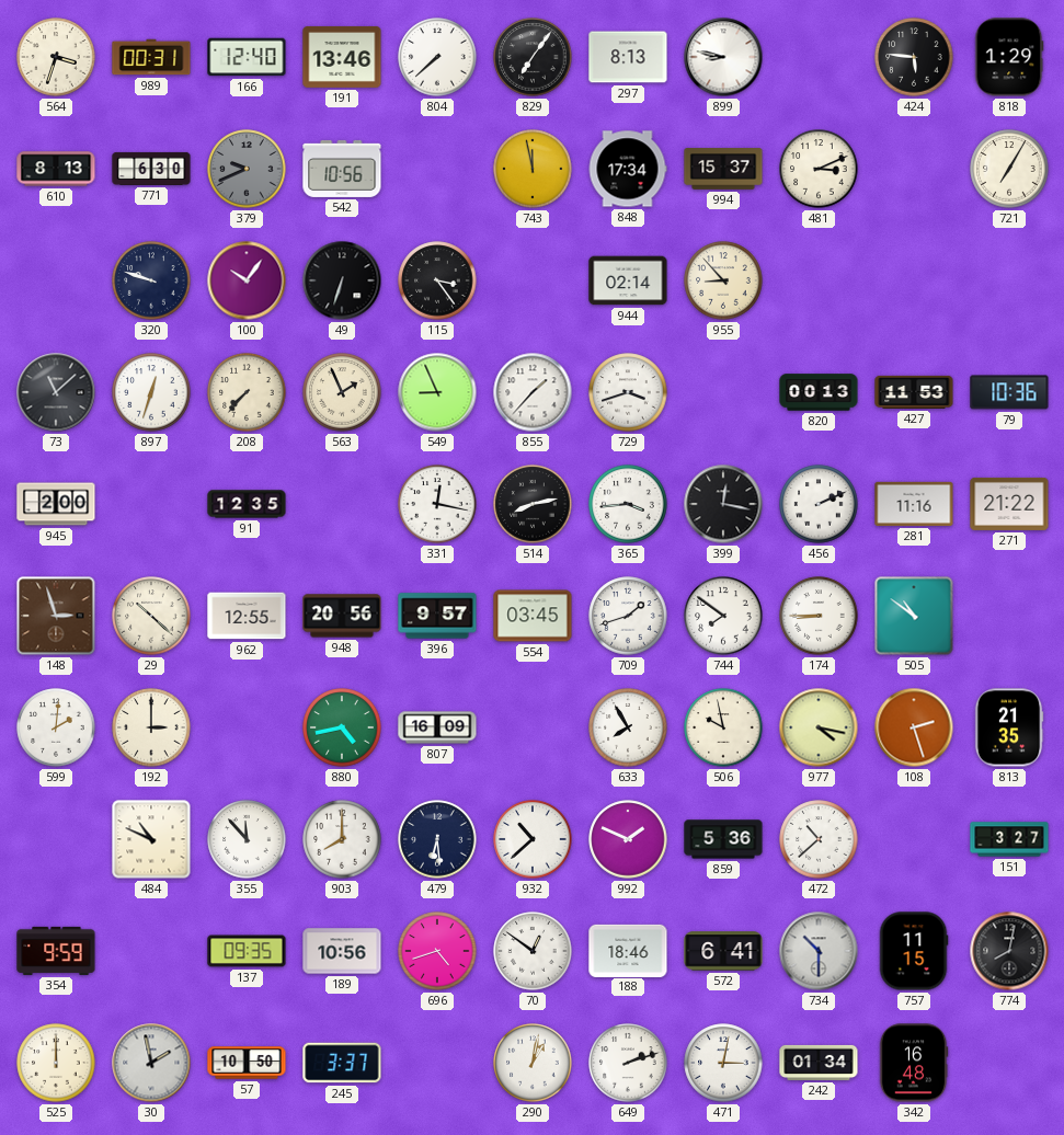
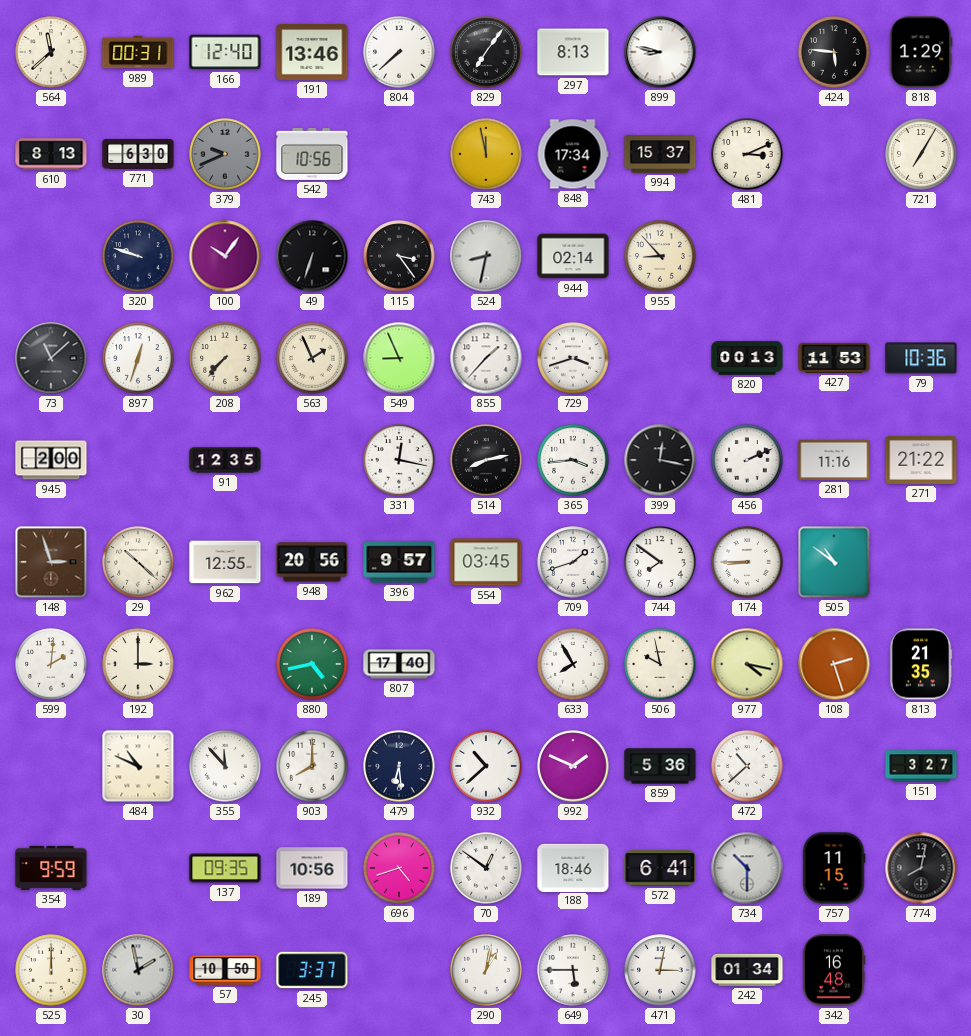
564: 3:33 -> 11:38
524: none -> 8:32
807: 16:09 -> 17:40
649: 2:12 -> 5:45
